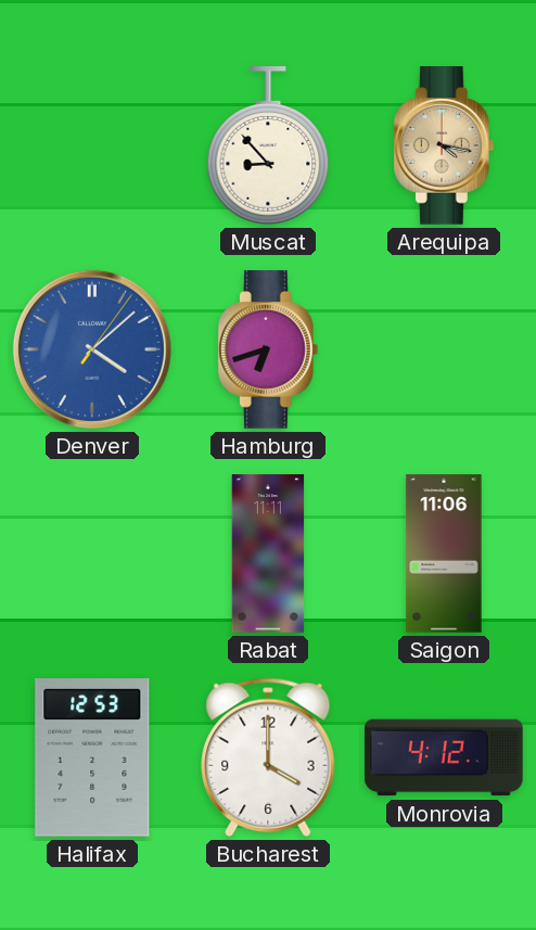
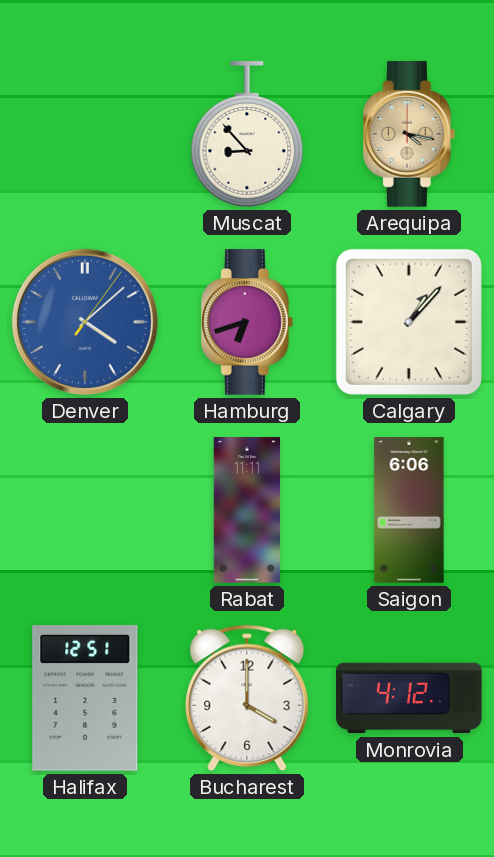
Calgary: none -> 1:07
Saigon: 11:06 -> 6:06
Halifax: 12:53 -> 12:51
